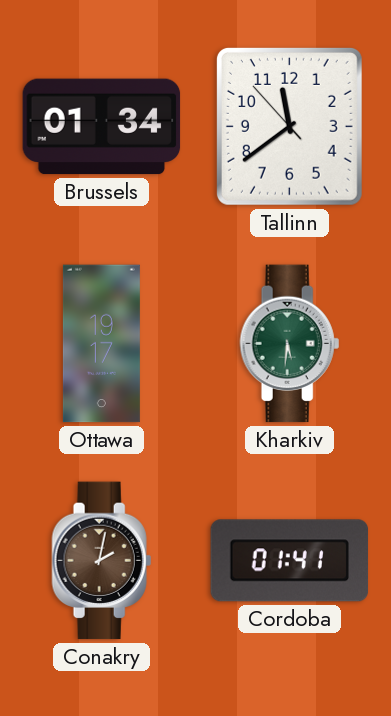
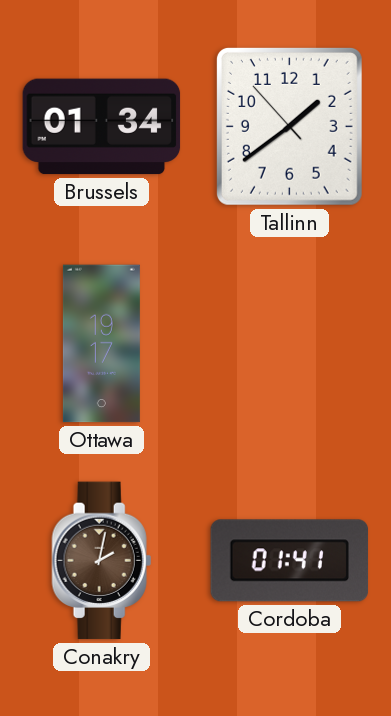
Tallinn: 11:38 -> 1:38
Kharkiv: 5:31 -> none
